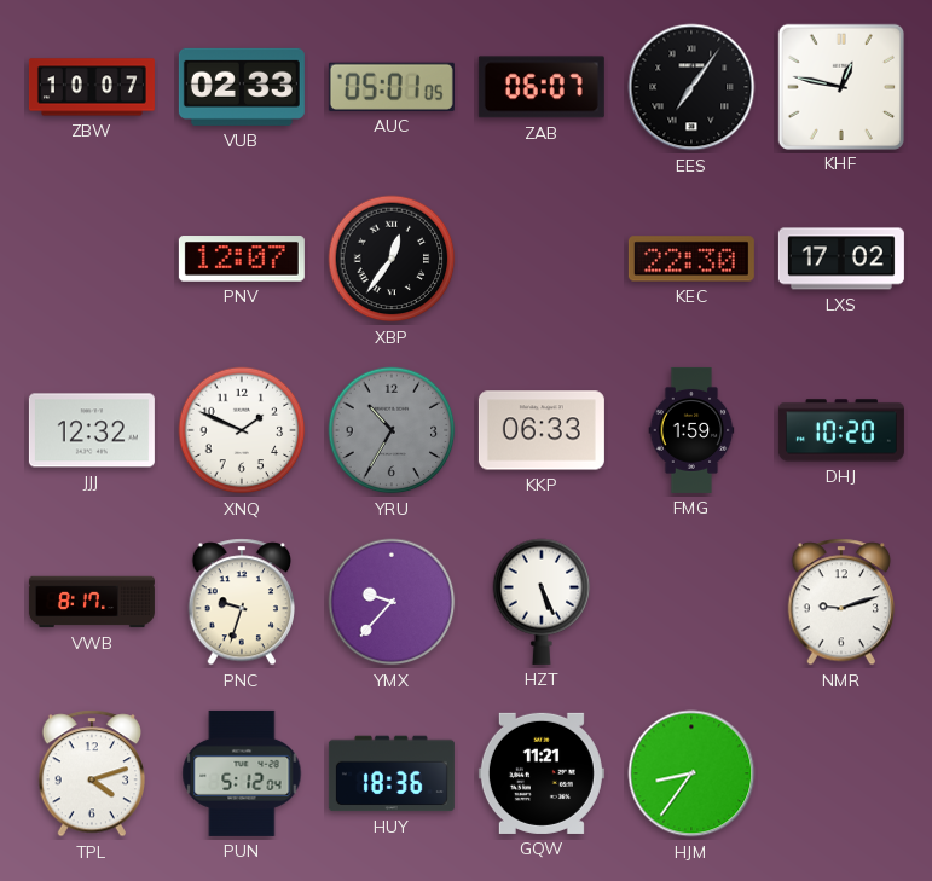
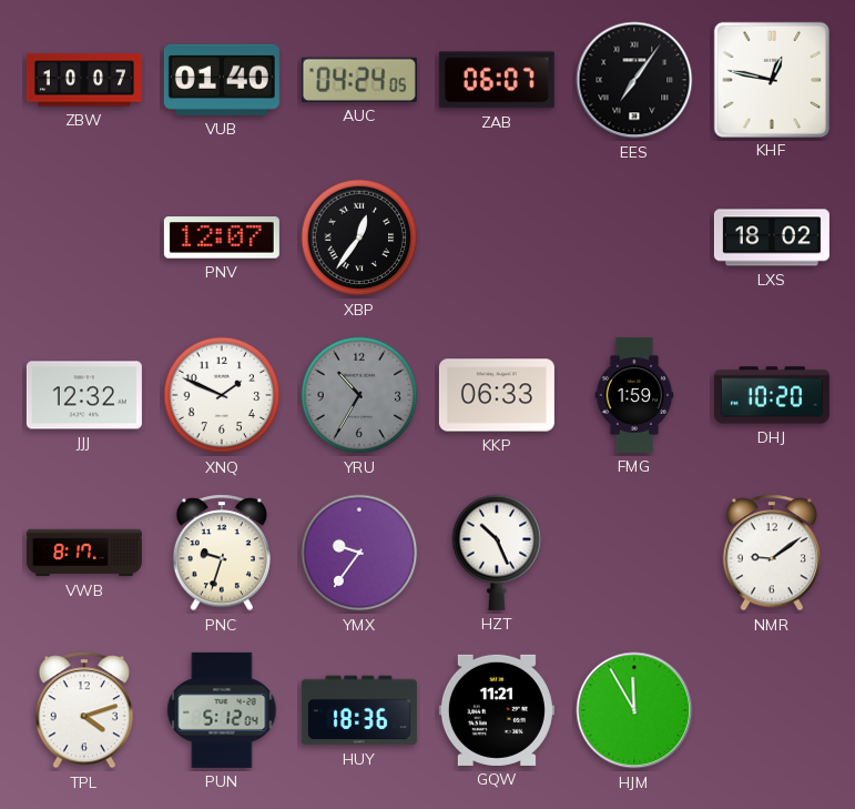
VUB: 02:33 -> 01:40
AUC: 05:01 -> 04:24
KEC: 22:30 -> none
LXS: 17:02 -> 18:02
YMX: 9:37 -> 9:36
HZT: 5:26 -> 10:26
NMR: 9:12 -> 9:09
HJM: 8:36 -> 11:55
